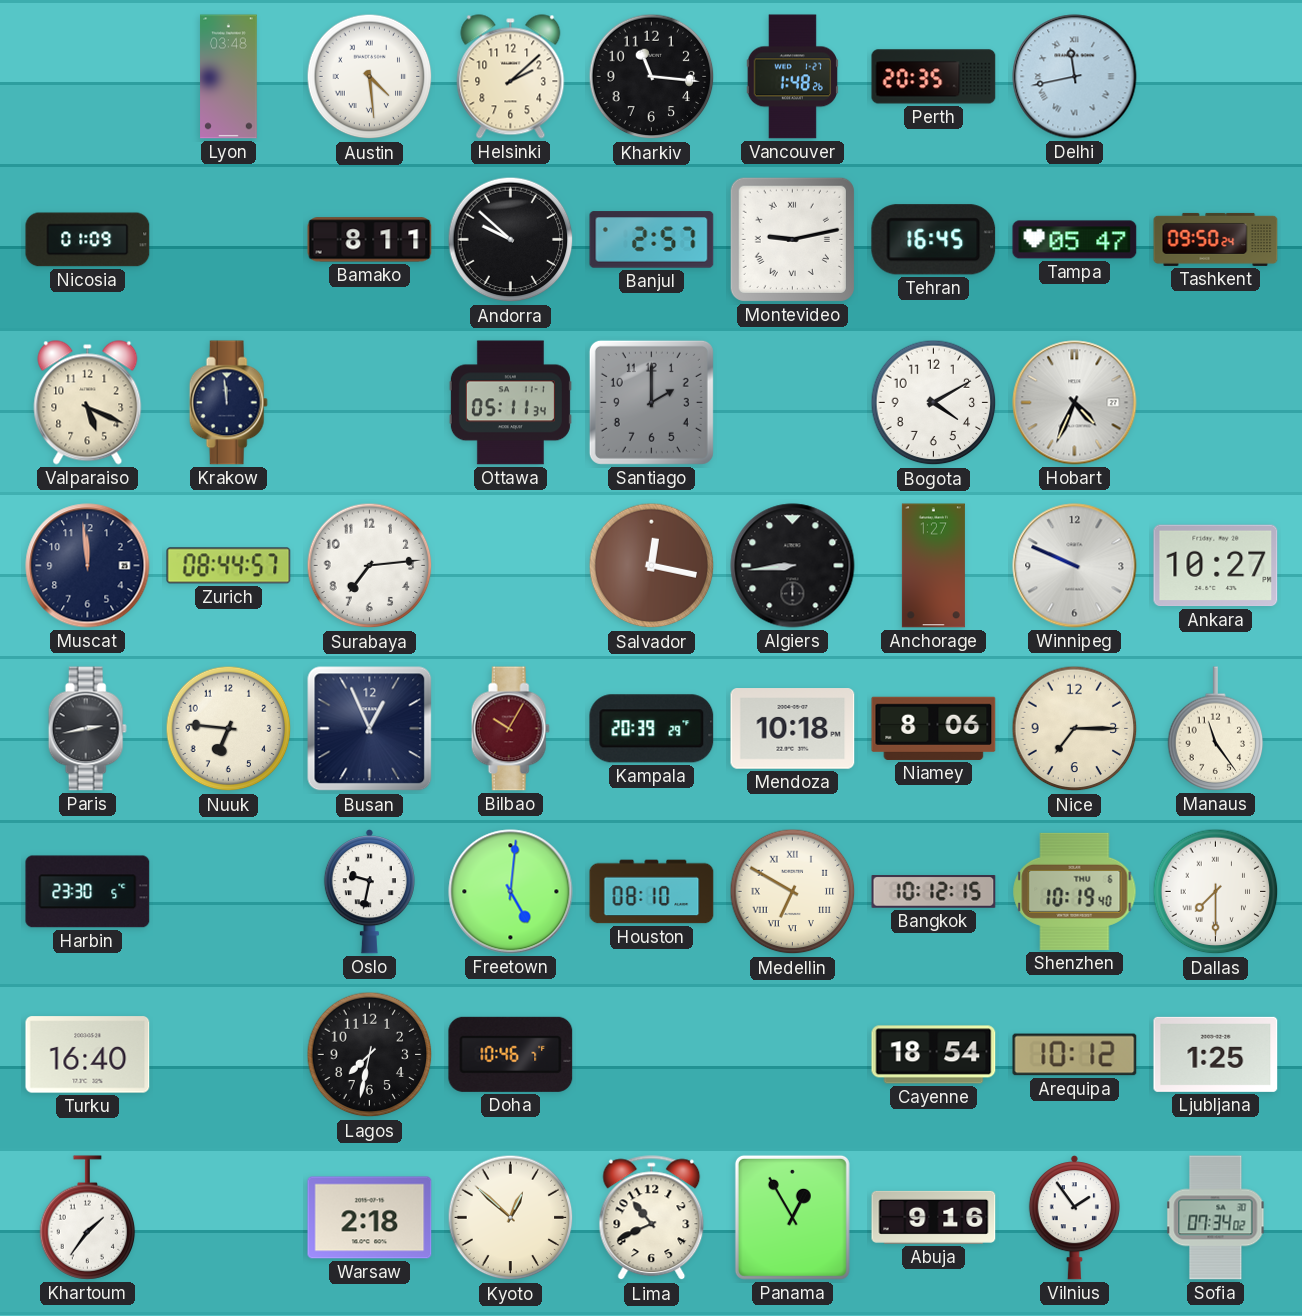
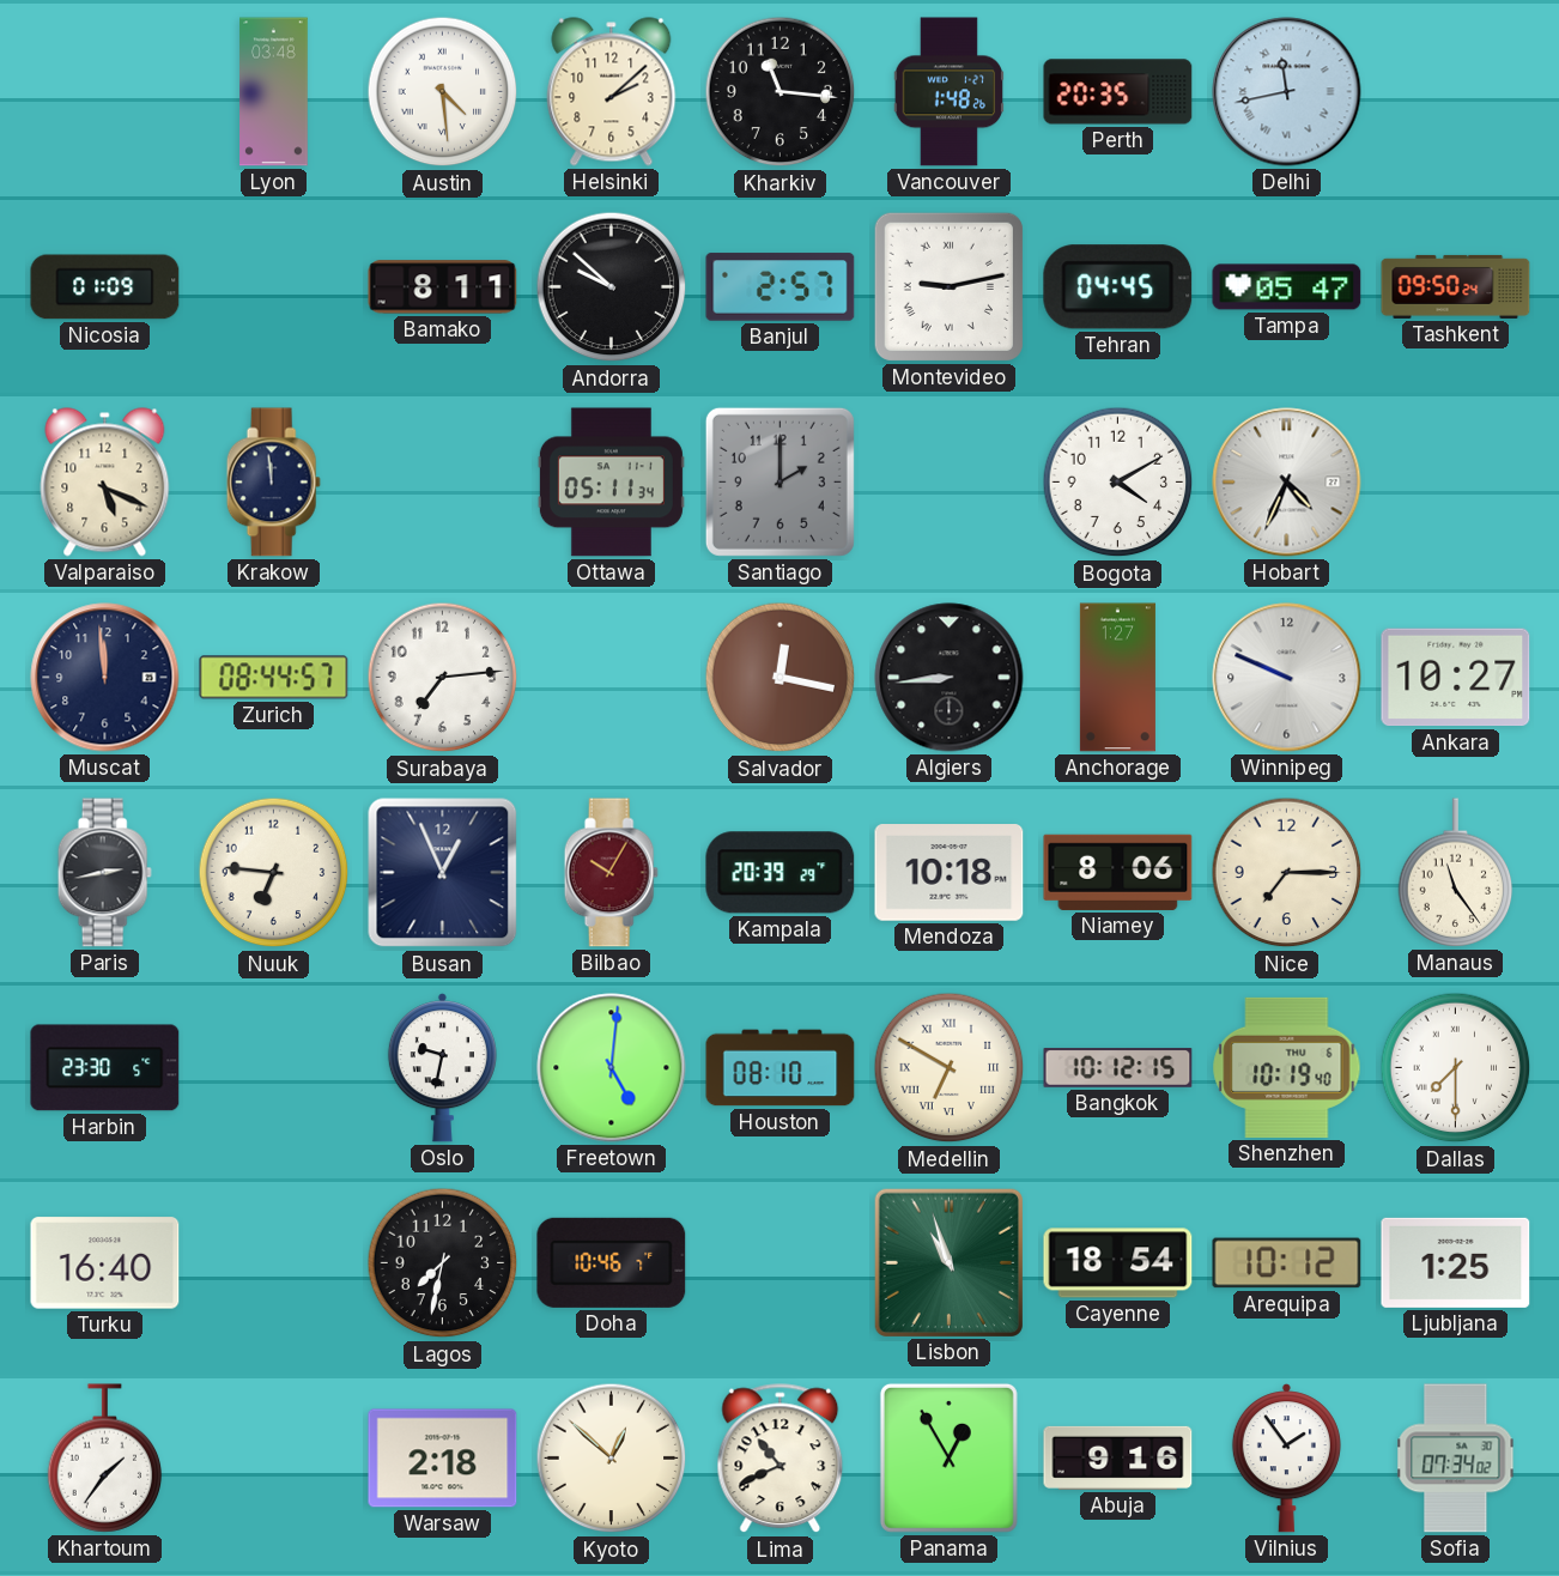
Tehran: 16:45 -> 04:45
Lisbon: none -> 10:57
